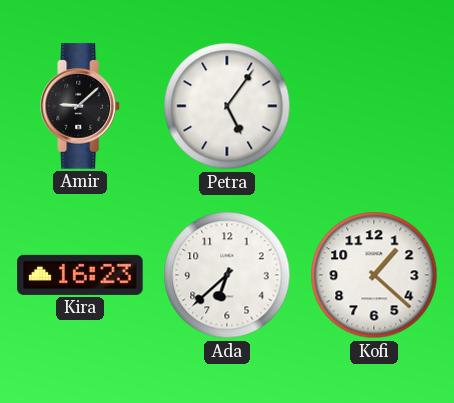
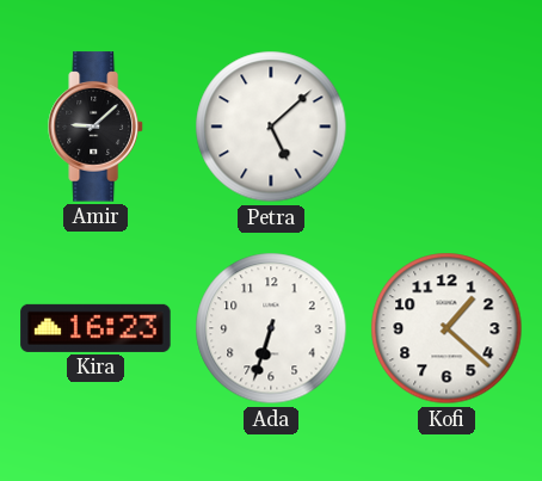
Petra: 5:06 -> 5:08
Ada: 6:38 -> 6:33
